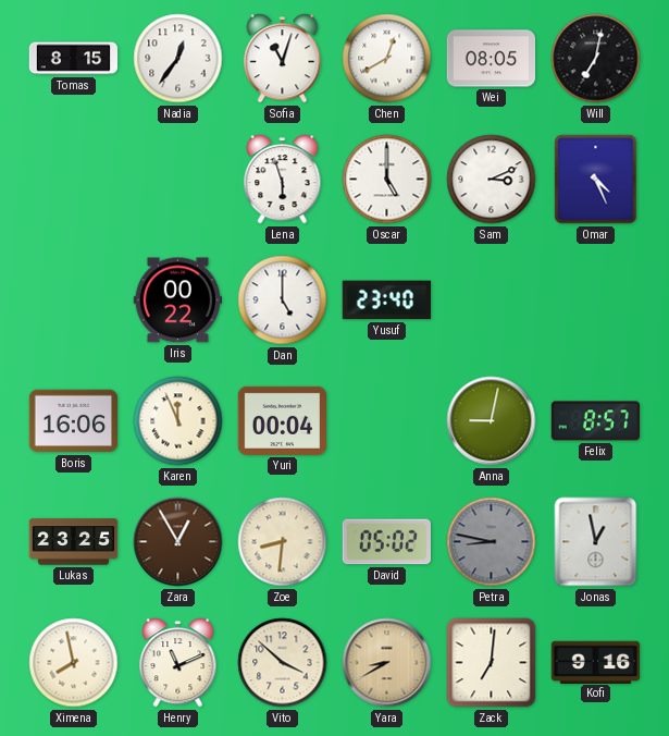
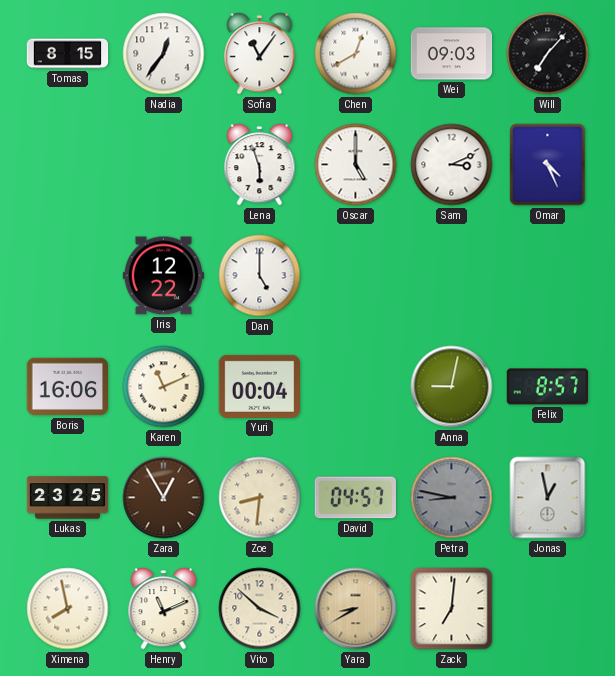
Sofia: 11:03 -> 11:06
Wei: 08:05 -> 09:03
Will: 7:02 -> 7:07
Iris: 00:22 -> 12:22
Yusuf: 23:40 -> none
Karen: 11:56 -> 11:11
David: 05:02 -> 04:57
Kofi: 9:16 -> none
